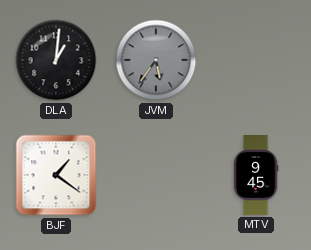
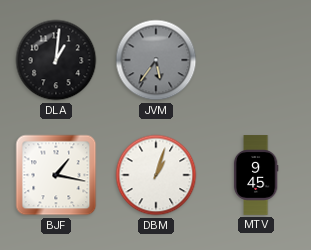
BJF: 1:21 -> 1:17
DBM: none -> 1:03
